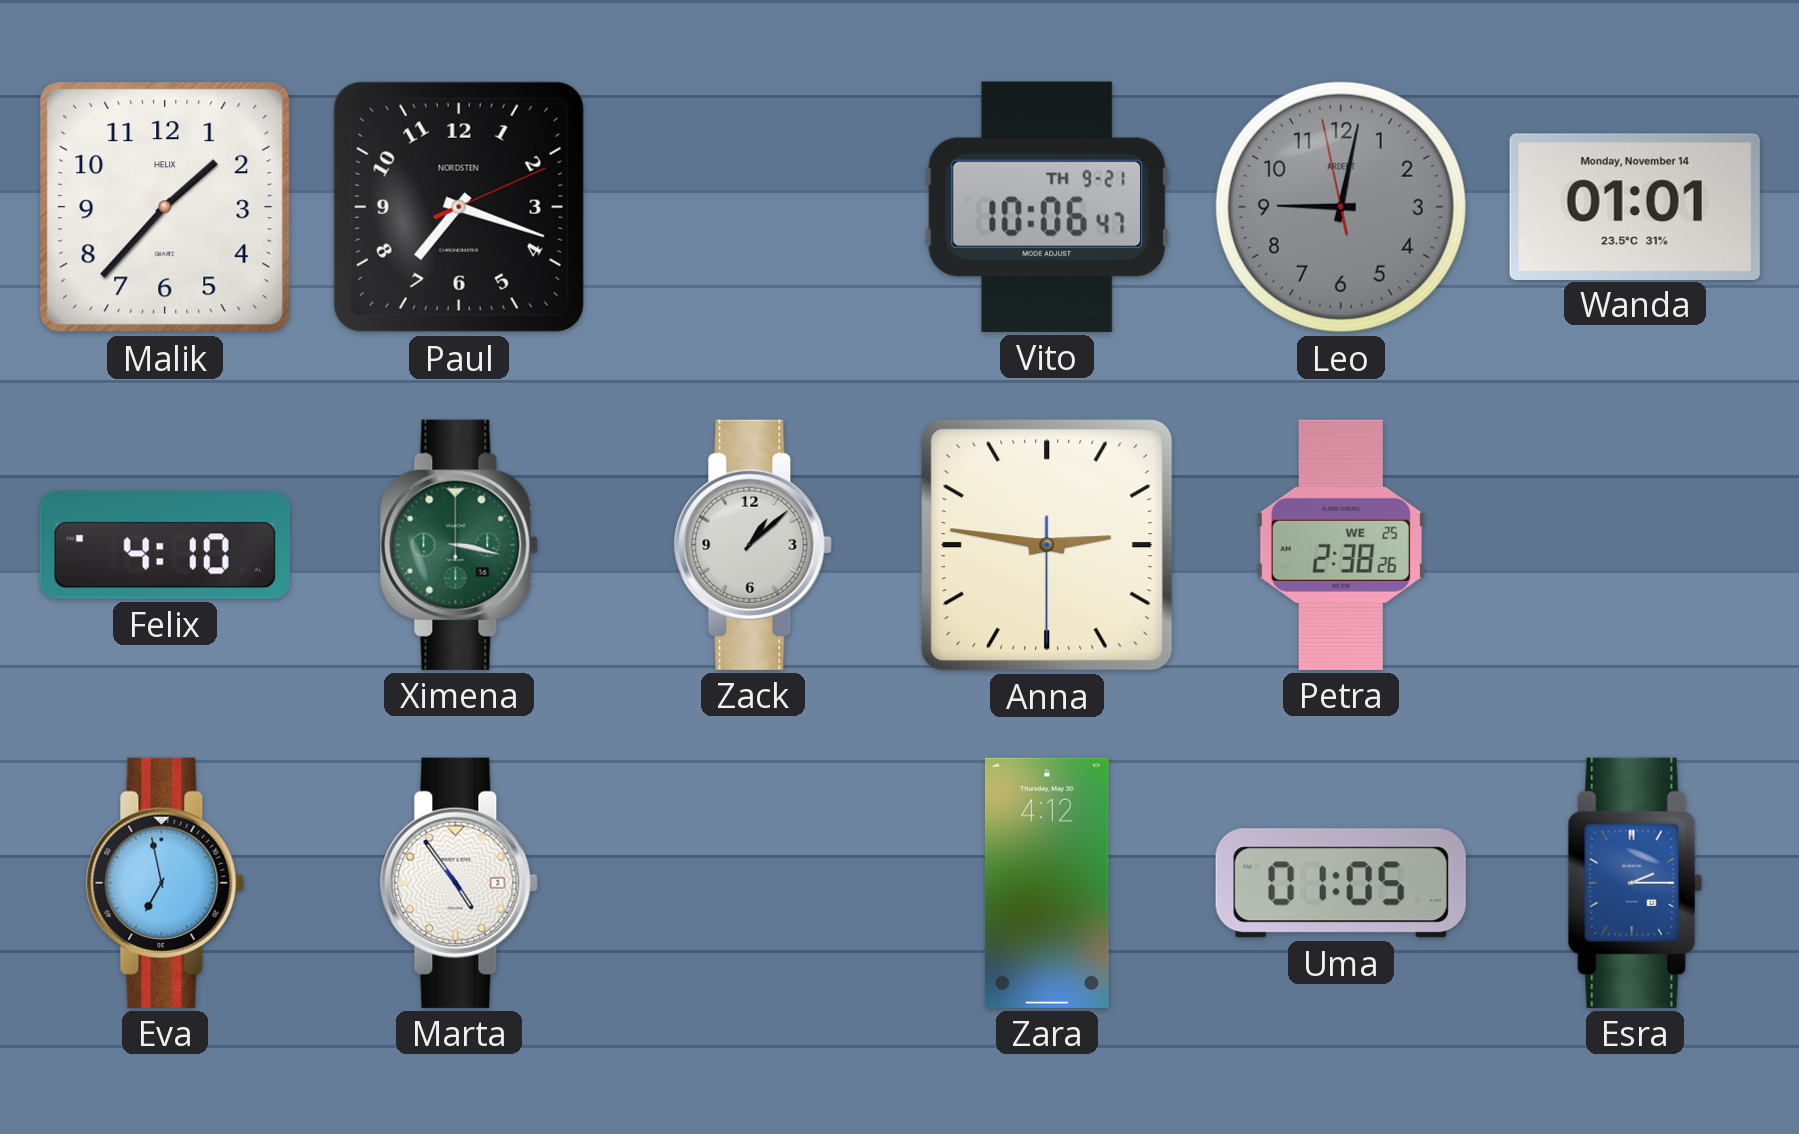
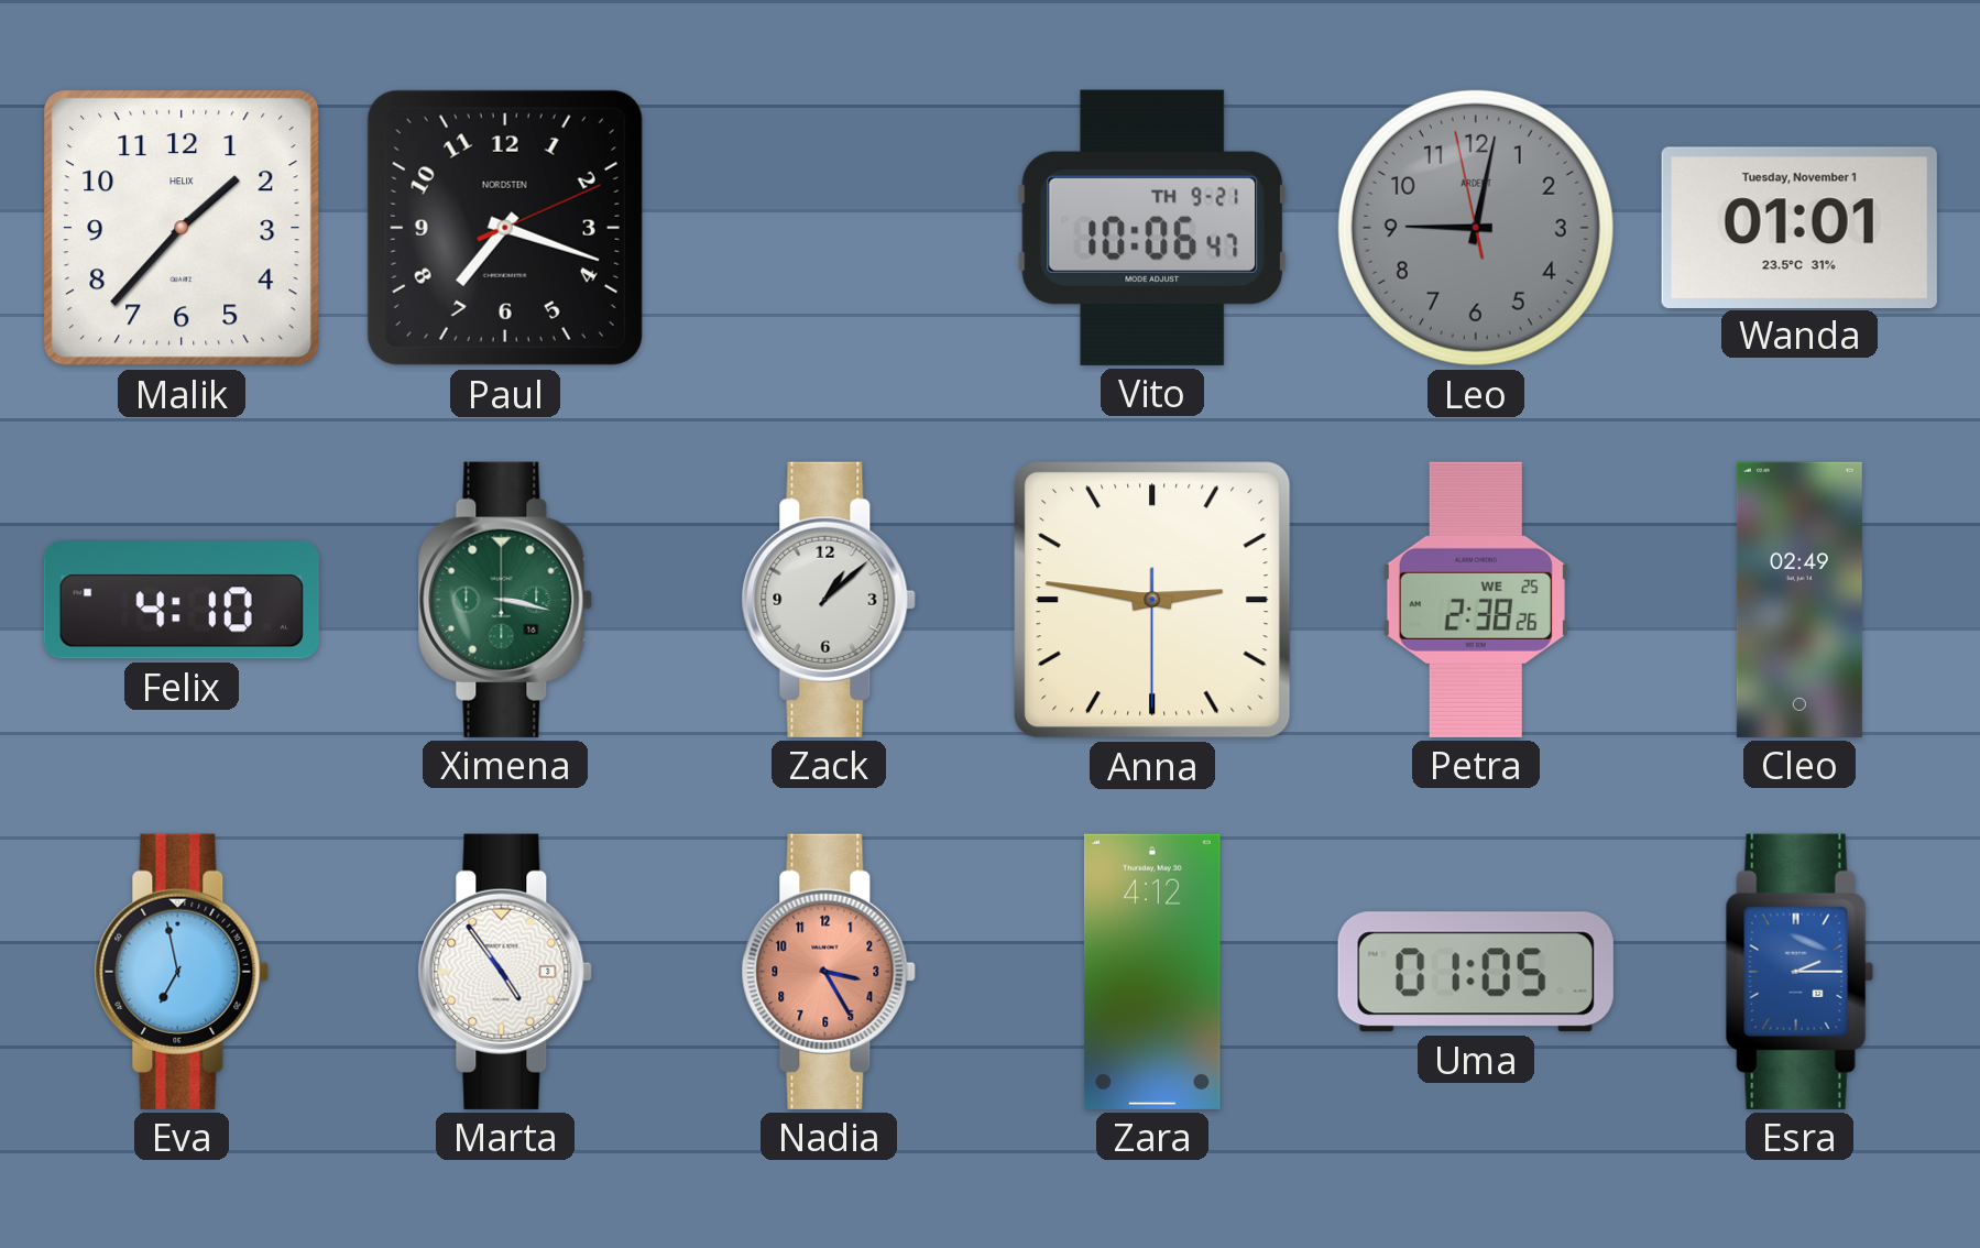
Wanda date: Monday, November 14 -> Tuesday, November 1
Cleo: none -> 02:49
Nadia: none -> 3:25
